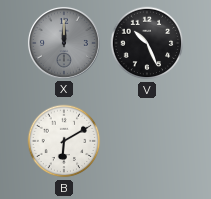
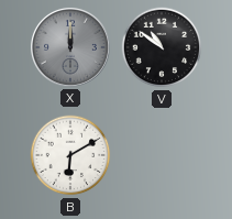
V: 10:26 -> 10:51
